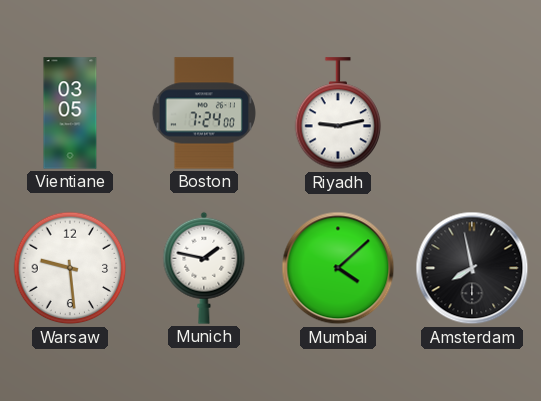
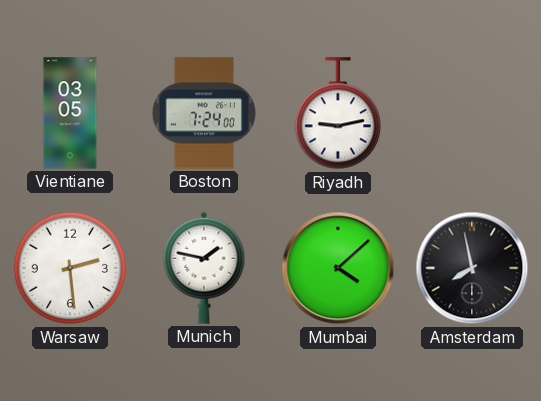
Warsaw: 9:29 -> 2:29
